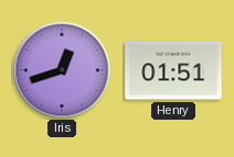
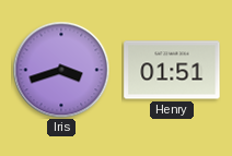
Iris: 12:42 -> 3:42
